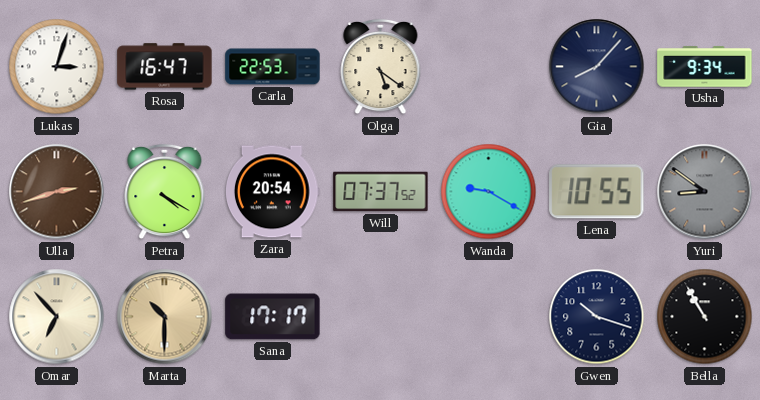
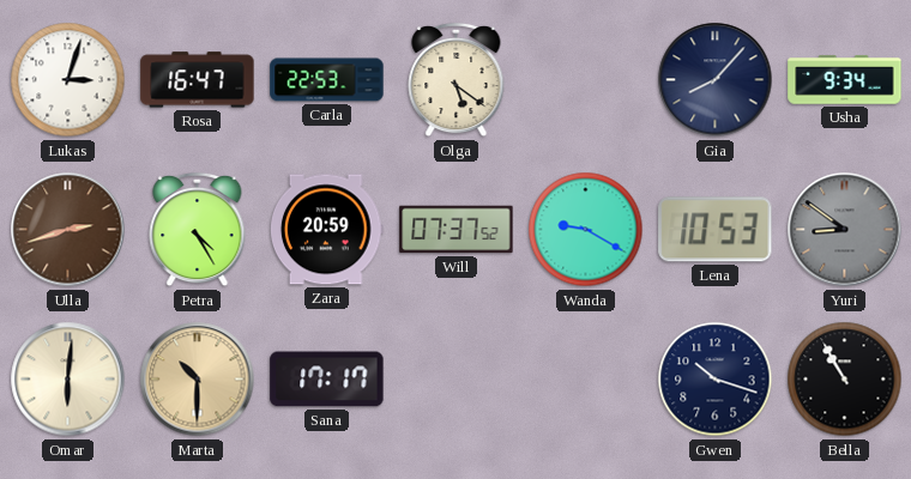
Petra: 4:20 -> 4:25
Zara: 20:54 -> 20:59
Lena: 10:55 -> 10:53
Omar: 6:53 -> 6:01
